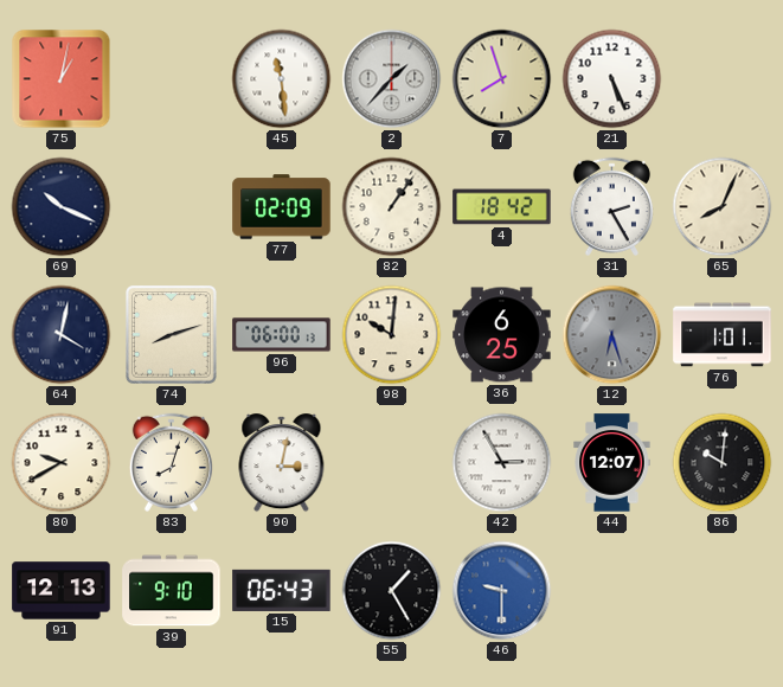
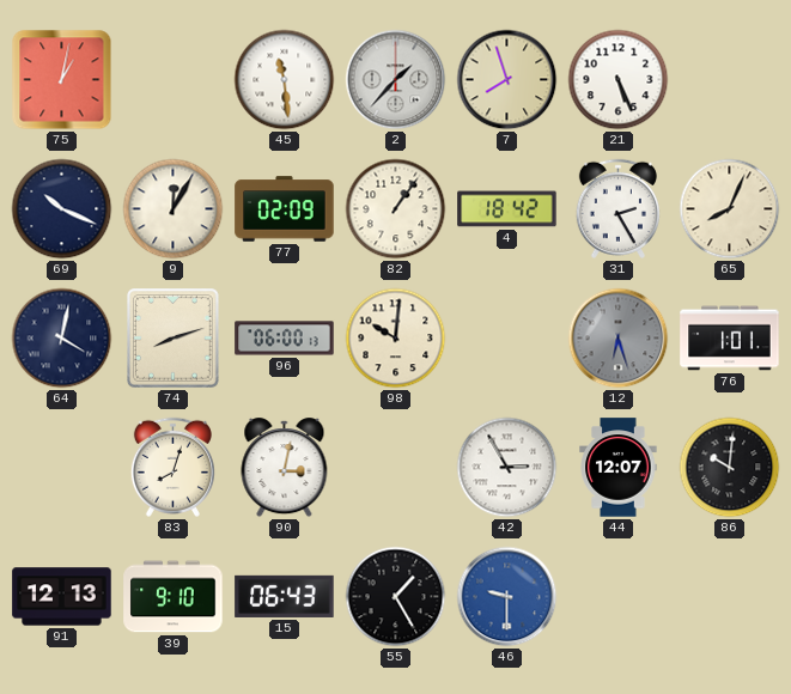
9: none -> 12:05
36: 6:25 -> none
80: 9:40 -> none
